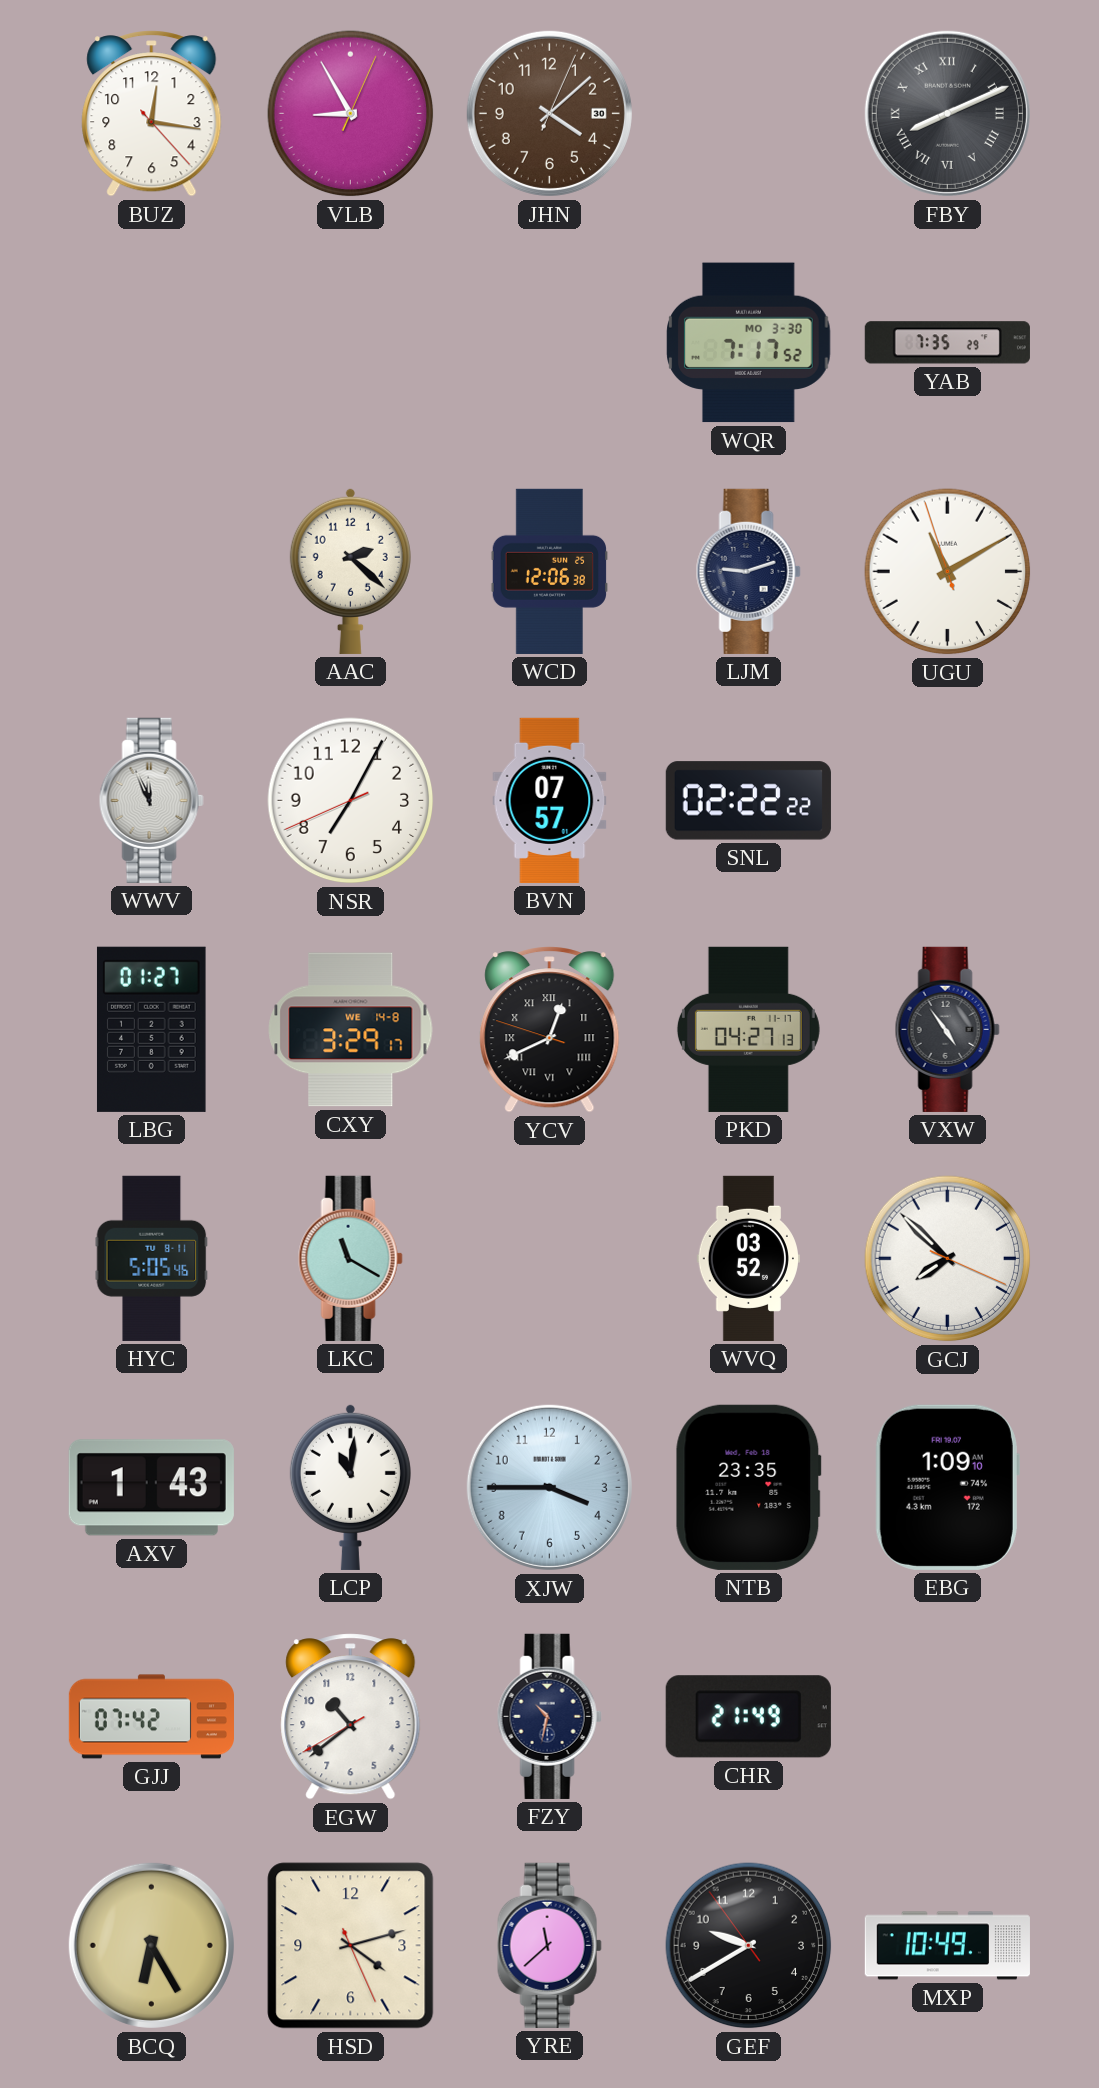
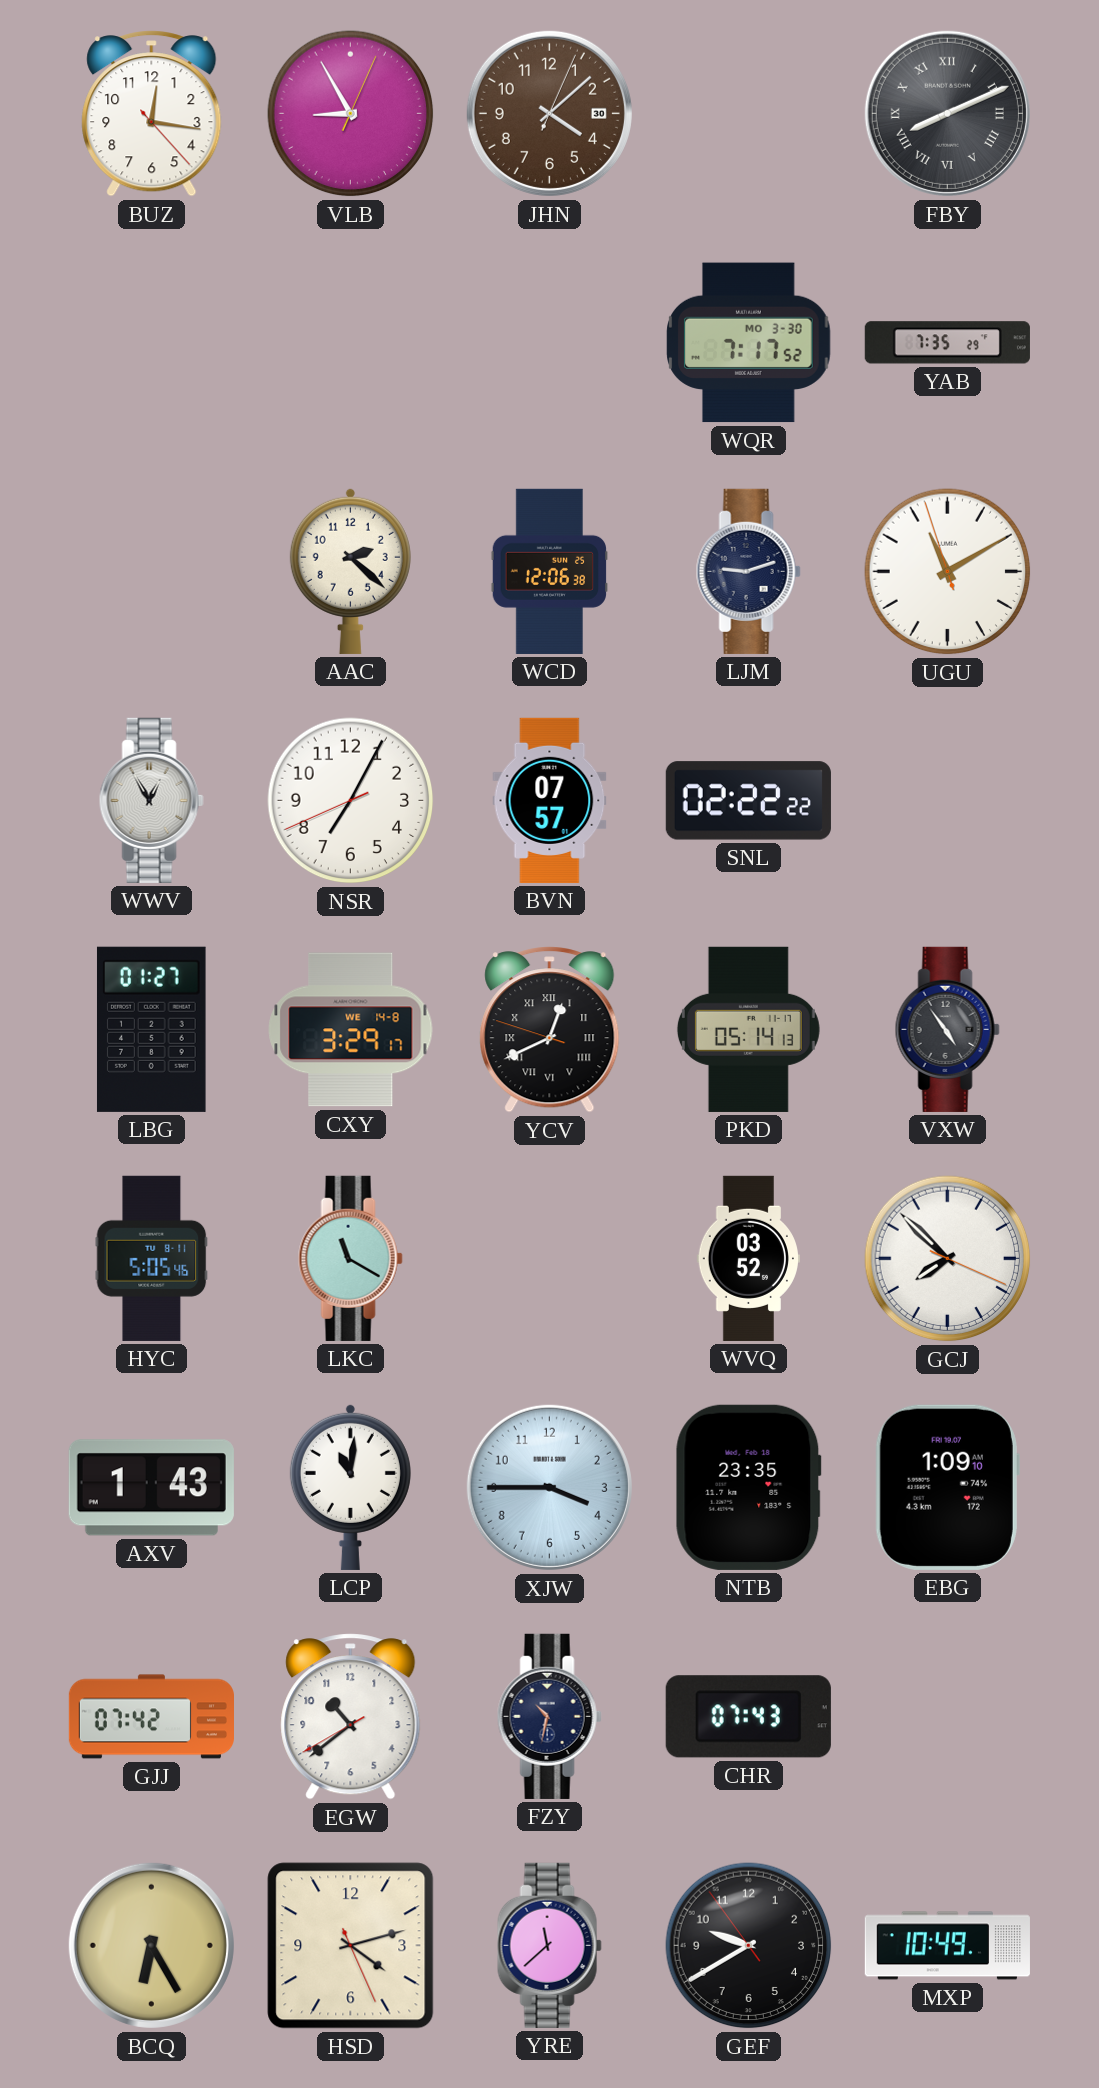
WWV: 11:56 -> 12:55
PKD: 04:27 -> 05:14
CHR: 21:49 -> 07:43
